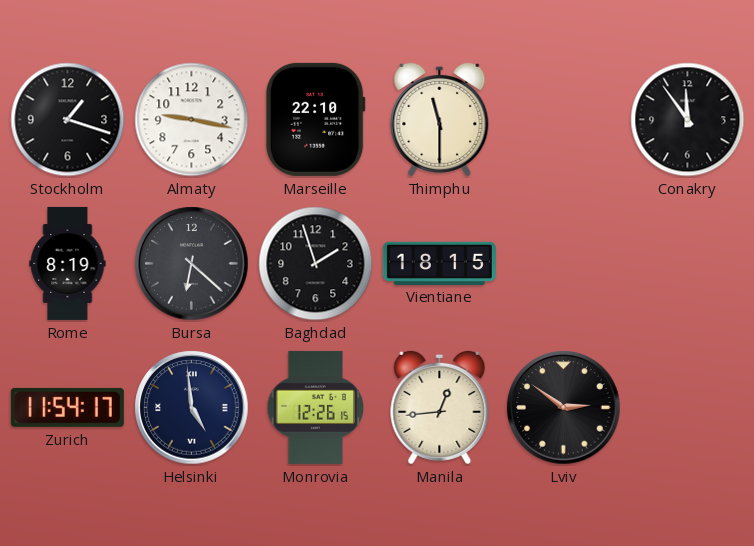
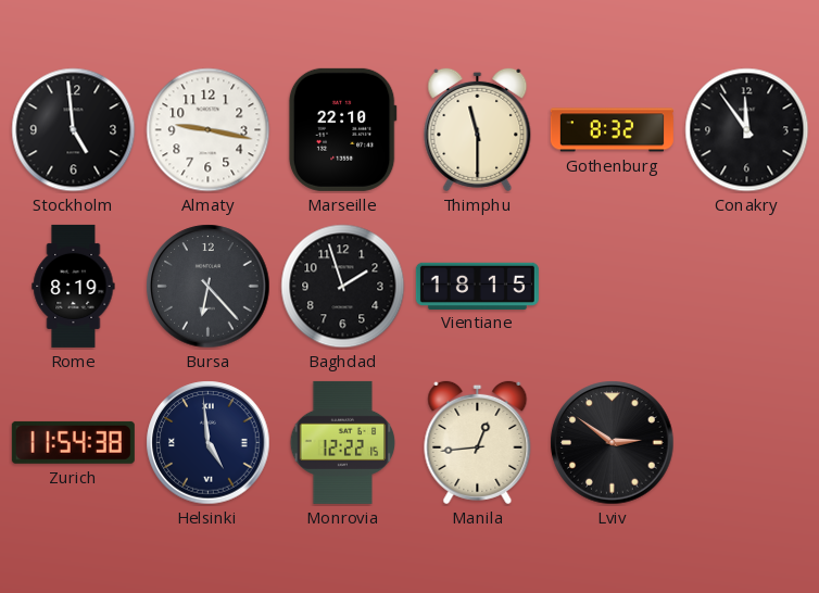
Stockholm: 1:18 -> 4:59
Gothenburg: none -> 8:32
Bursa: 6:22 -> 6:23
Zurich: 11:54:17 -> 11:54:38
Monrovia: 12:26 -> 12:22
